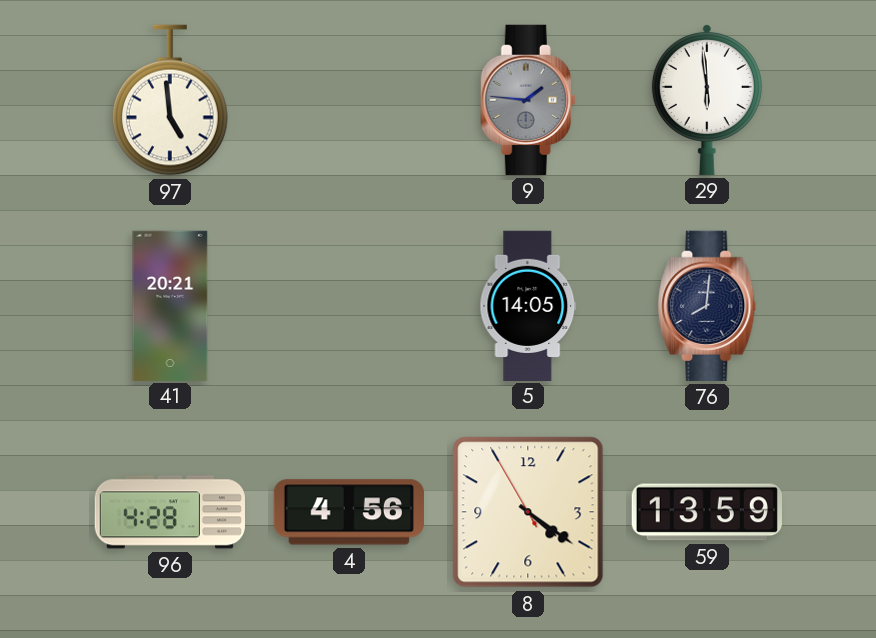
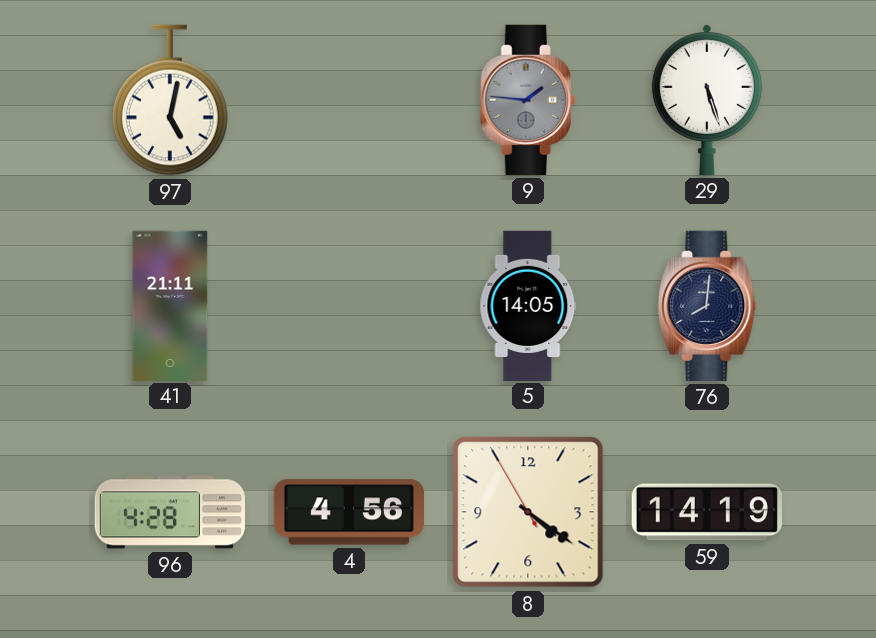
97: 4:59 -> 5:02
29: 5:59 -> 5:27
41: 20:21 -> 21:11
59: 13:59 -> 14:19
